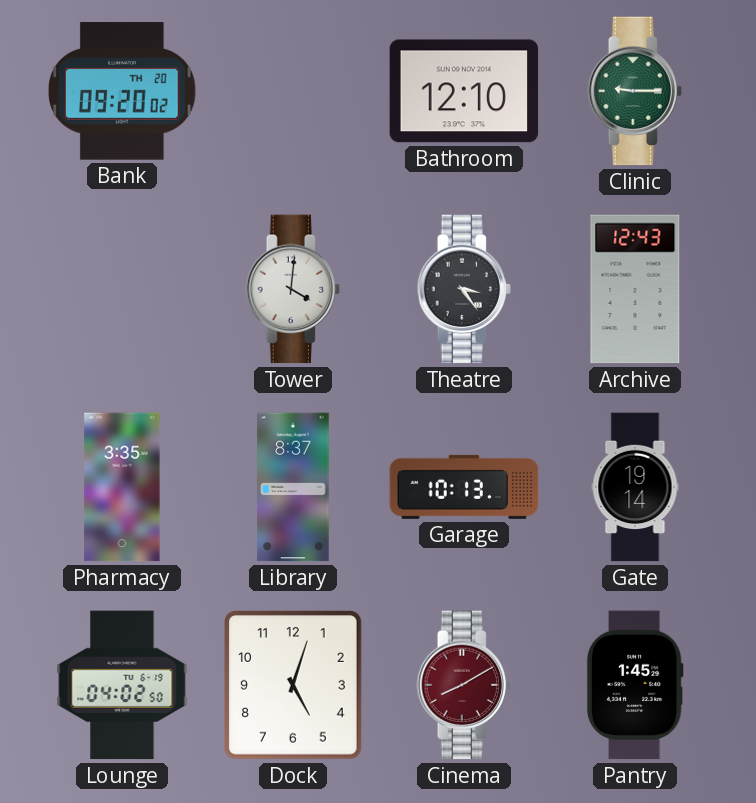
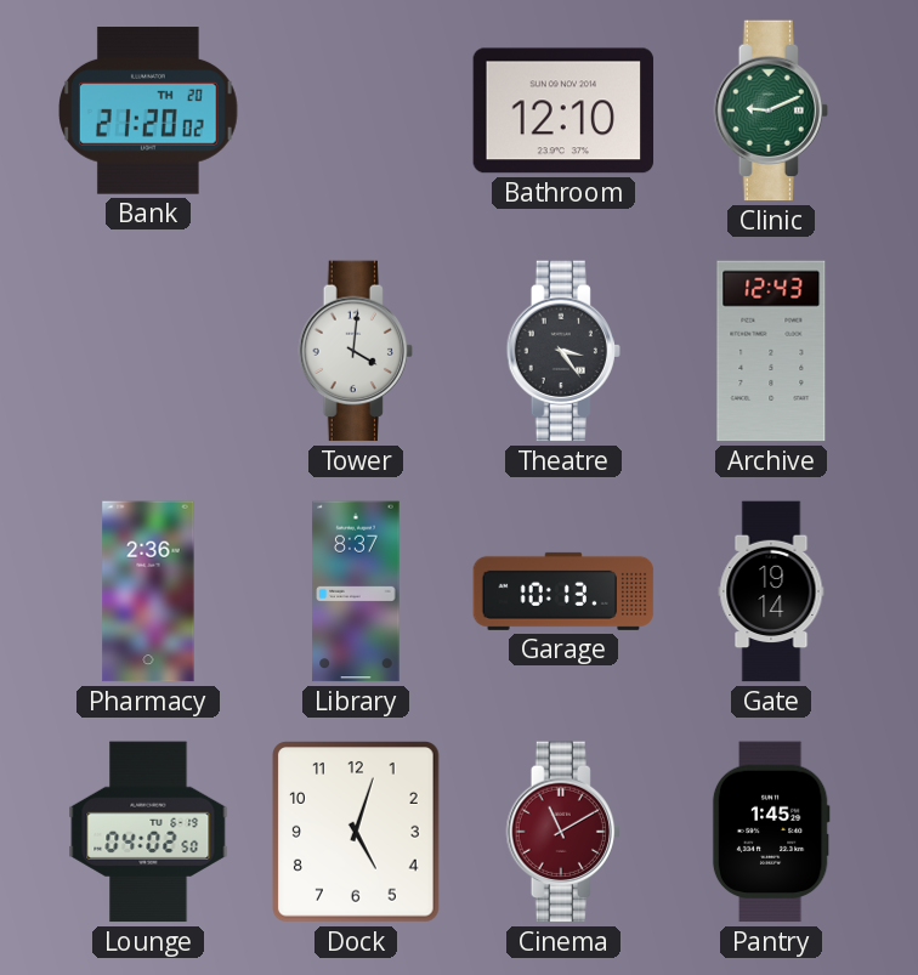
Bank: 09:20 -> 21:20
Clinic: 9:15 -> 9:11
Pharmacy: 3:35 -> 2:36
Cinema: 8:10 -> 11:10
